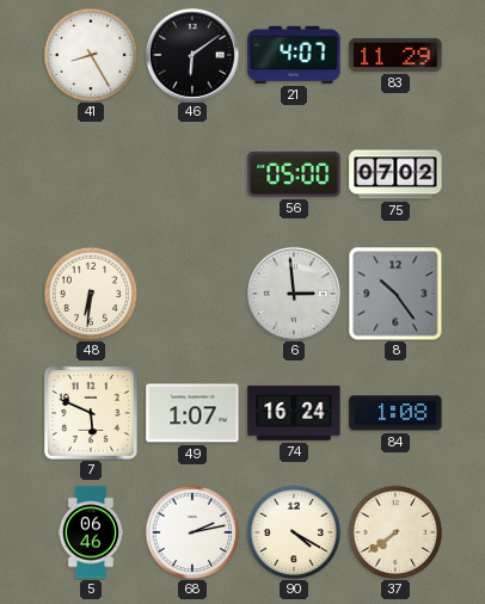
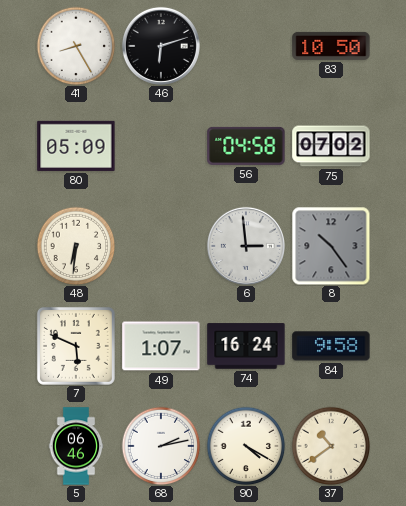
46: 6:09 -> 6:12
21: 4:07 -> none
83: 11:29 -> 10:50
80: none -> 05:09
56: 05:00 -> 04:58
84: 1:08 -> 9:58
37: 7:39 -> 10:39
